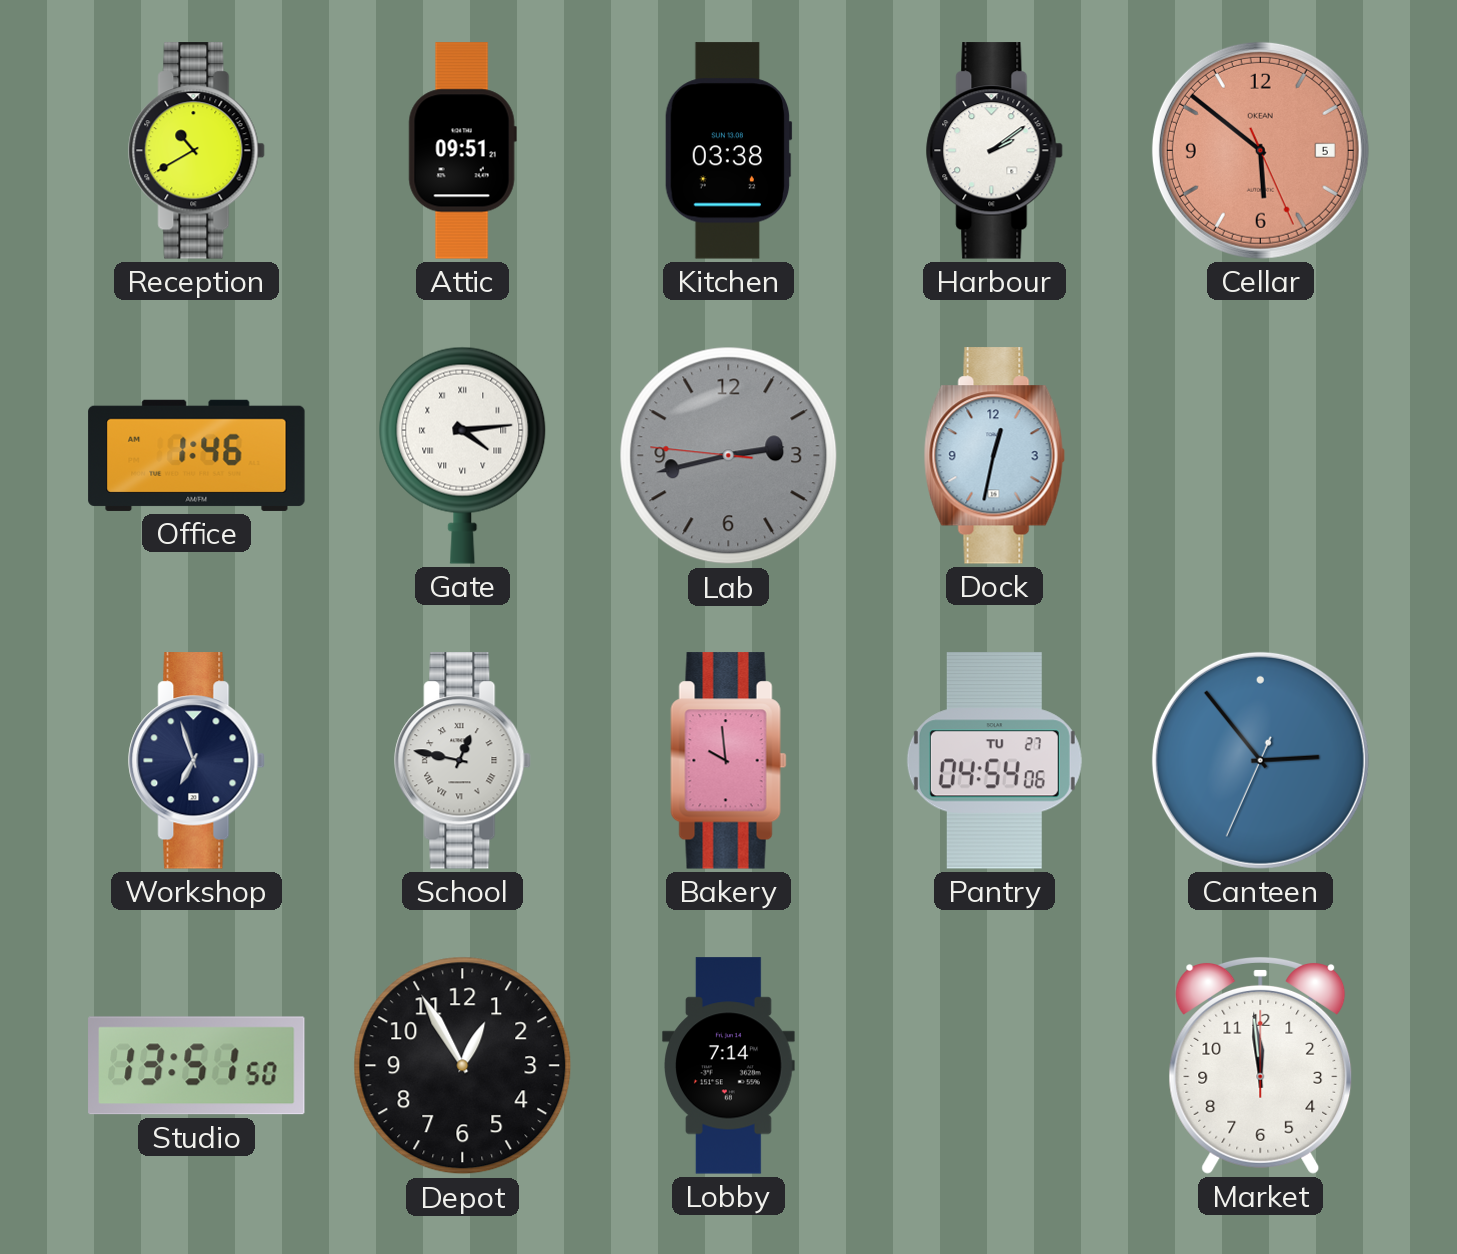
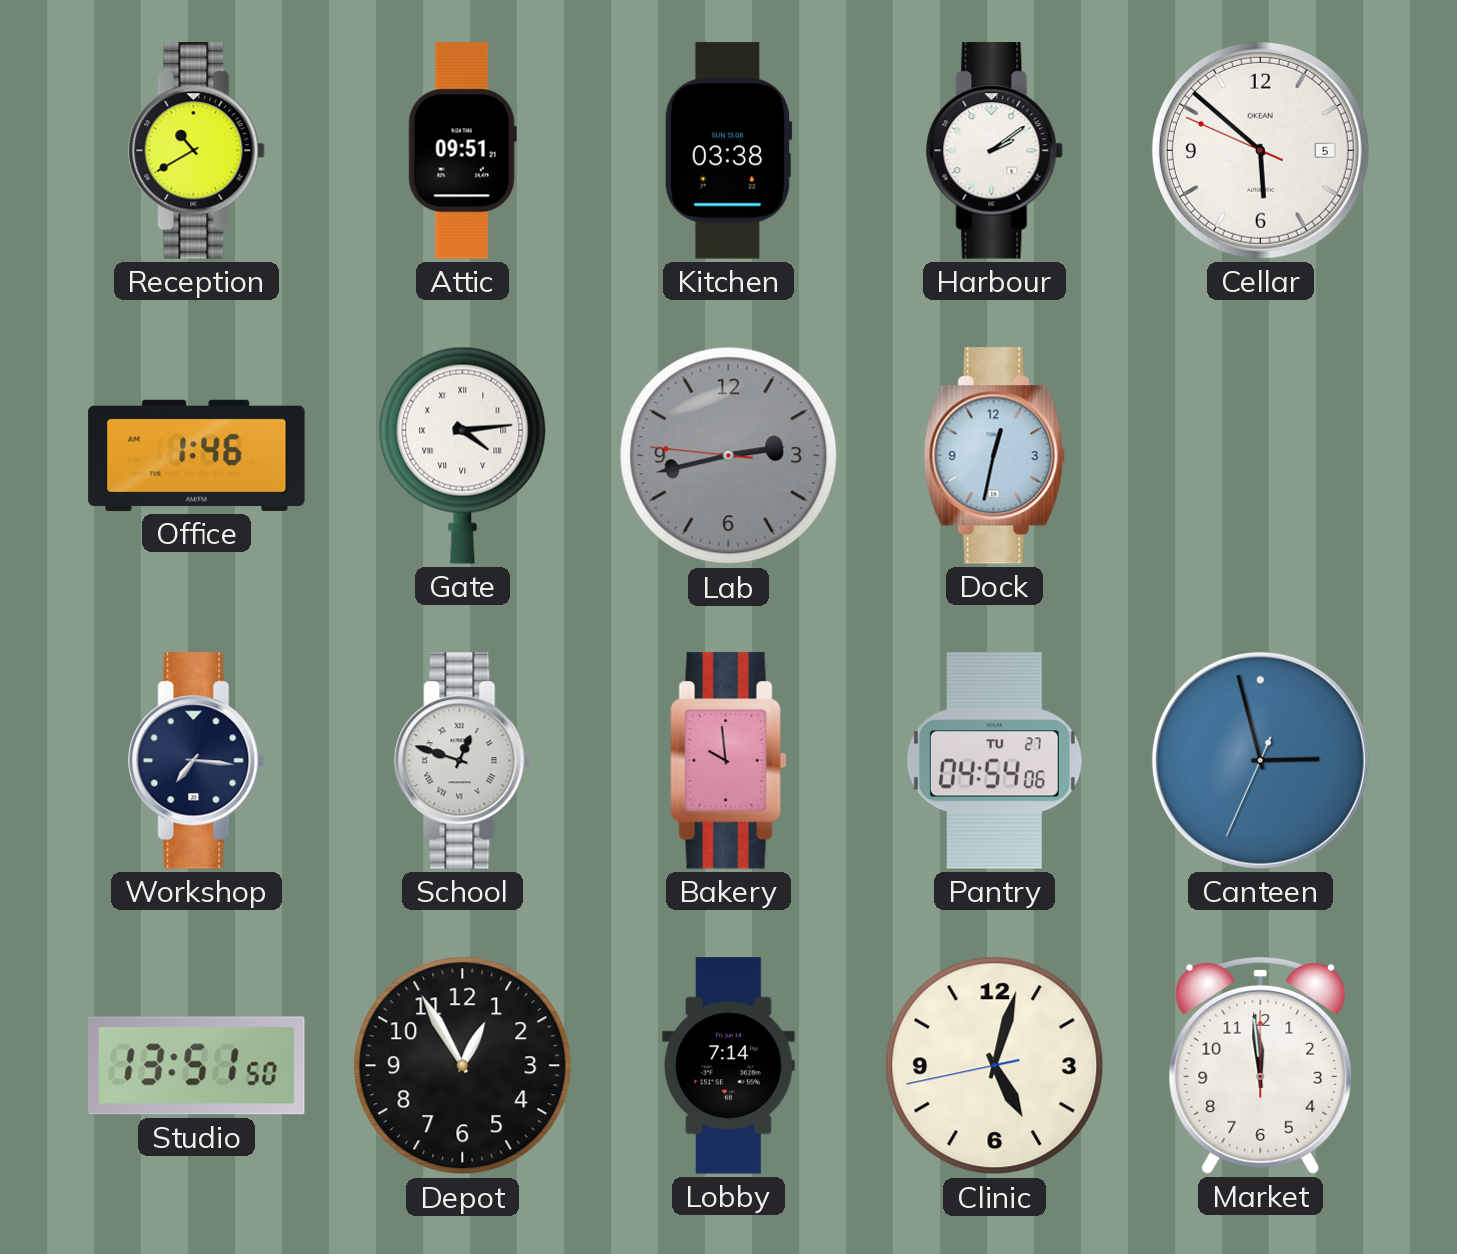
Cellar: 5:51:26 -> 5:51:49
Cellar dial: salmon -> white
Workshop: 6:57 -> 7:16
School: 12:47 -> 12:48
Canteen: 2:53 -> 2:57
Clinic: none -> 5:02
